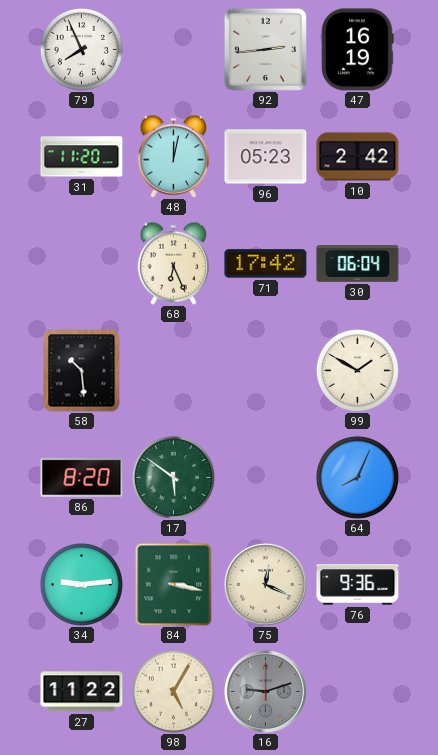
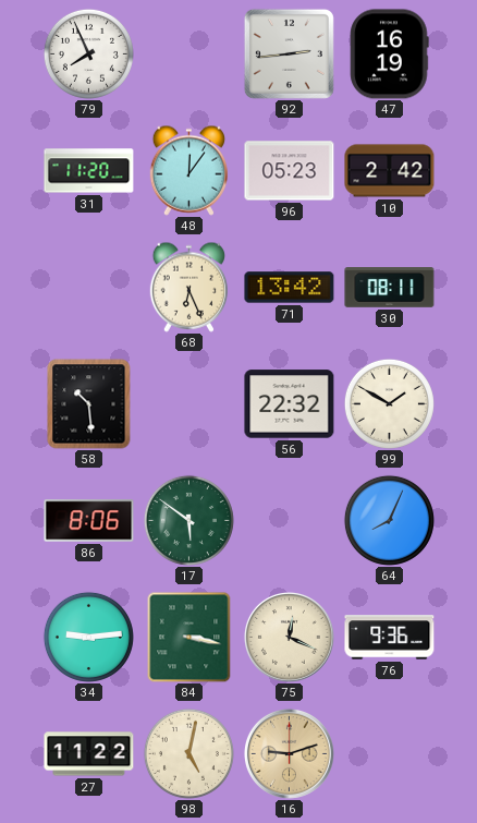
48: 12:02 -> 12:06
71: 17:42 -> 13:42
30: 06:04 -> 08:11
56: none -> 22:32
86: 8:20 -> 8:06
98: 5:05 -> 5:02
16 dial: grey -> champagne
